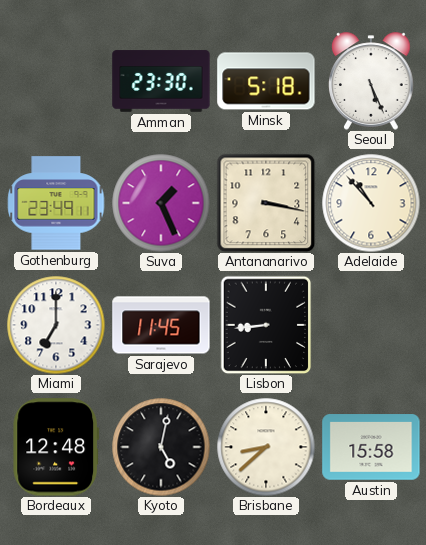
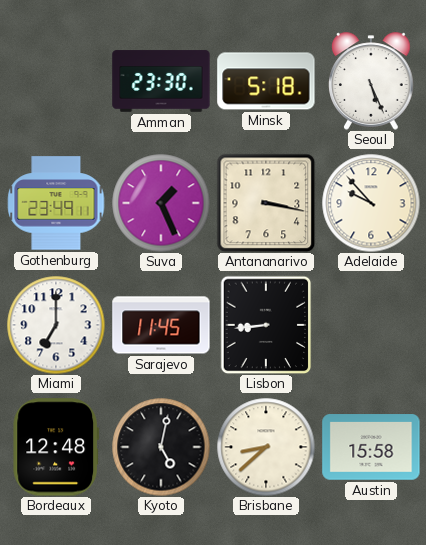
Adelaide: 10:53 -> 9:53
